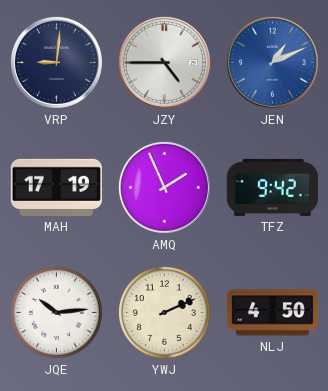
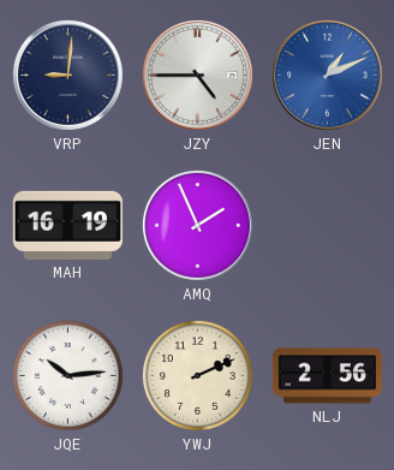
MAH: 17:19 -> 16:19
TFZ: 9:42 -> none
NLJ: 4:50 -> 2:56
